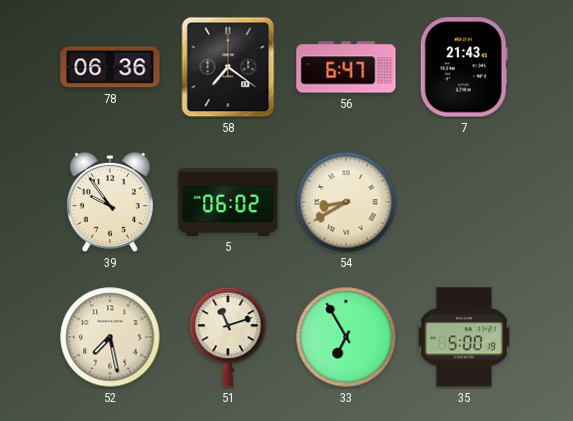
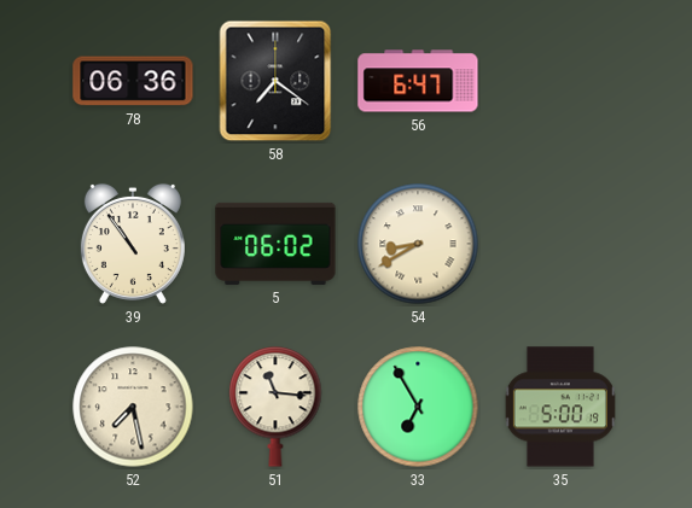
7: 21:43 -> none
39: 9:54 -> 10:54
51: 11:12 -> 11:16
